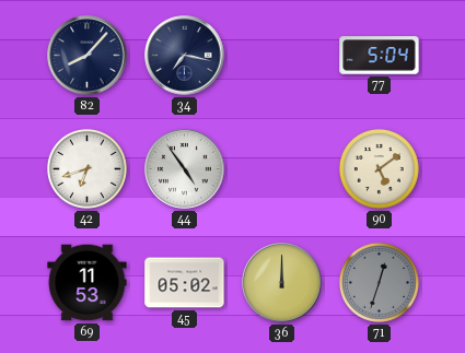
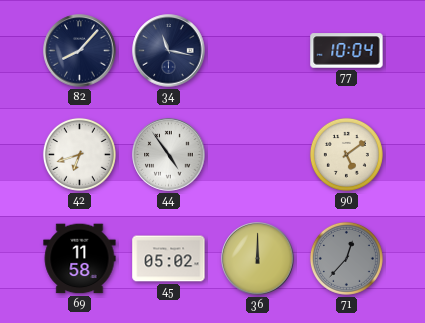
34: 7:17 -> 11:17
77: 5:04 -> 10:04
69: 11:53 -> 11:58
71: 12:33 -> 12:37
